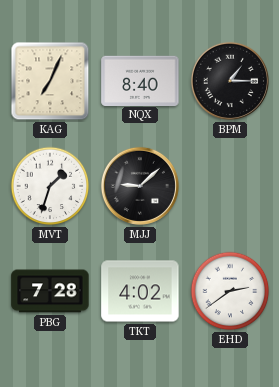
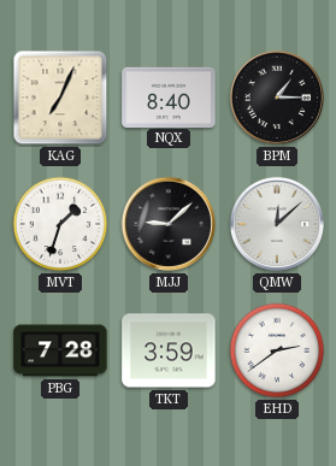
QMW: none -> 12:08
TKT: 4:02 -> 3:59
